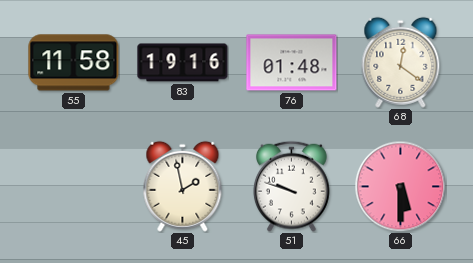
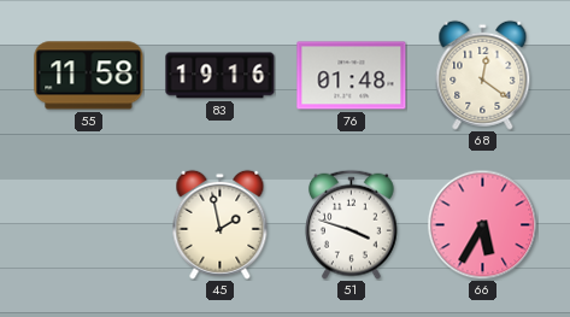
51: 9:48 -> 3:48
66: 5:30 -> 5:35
